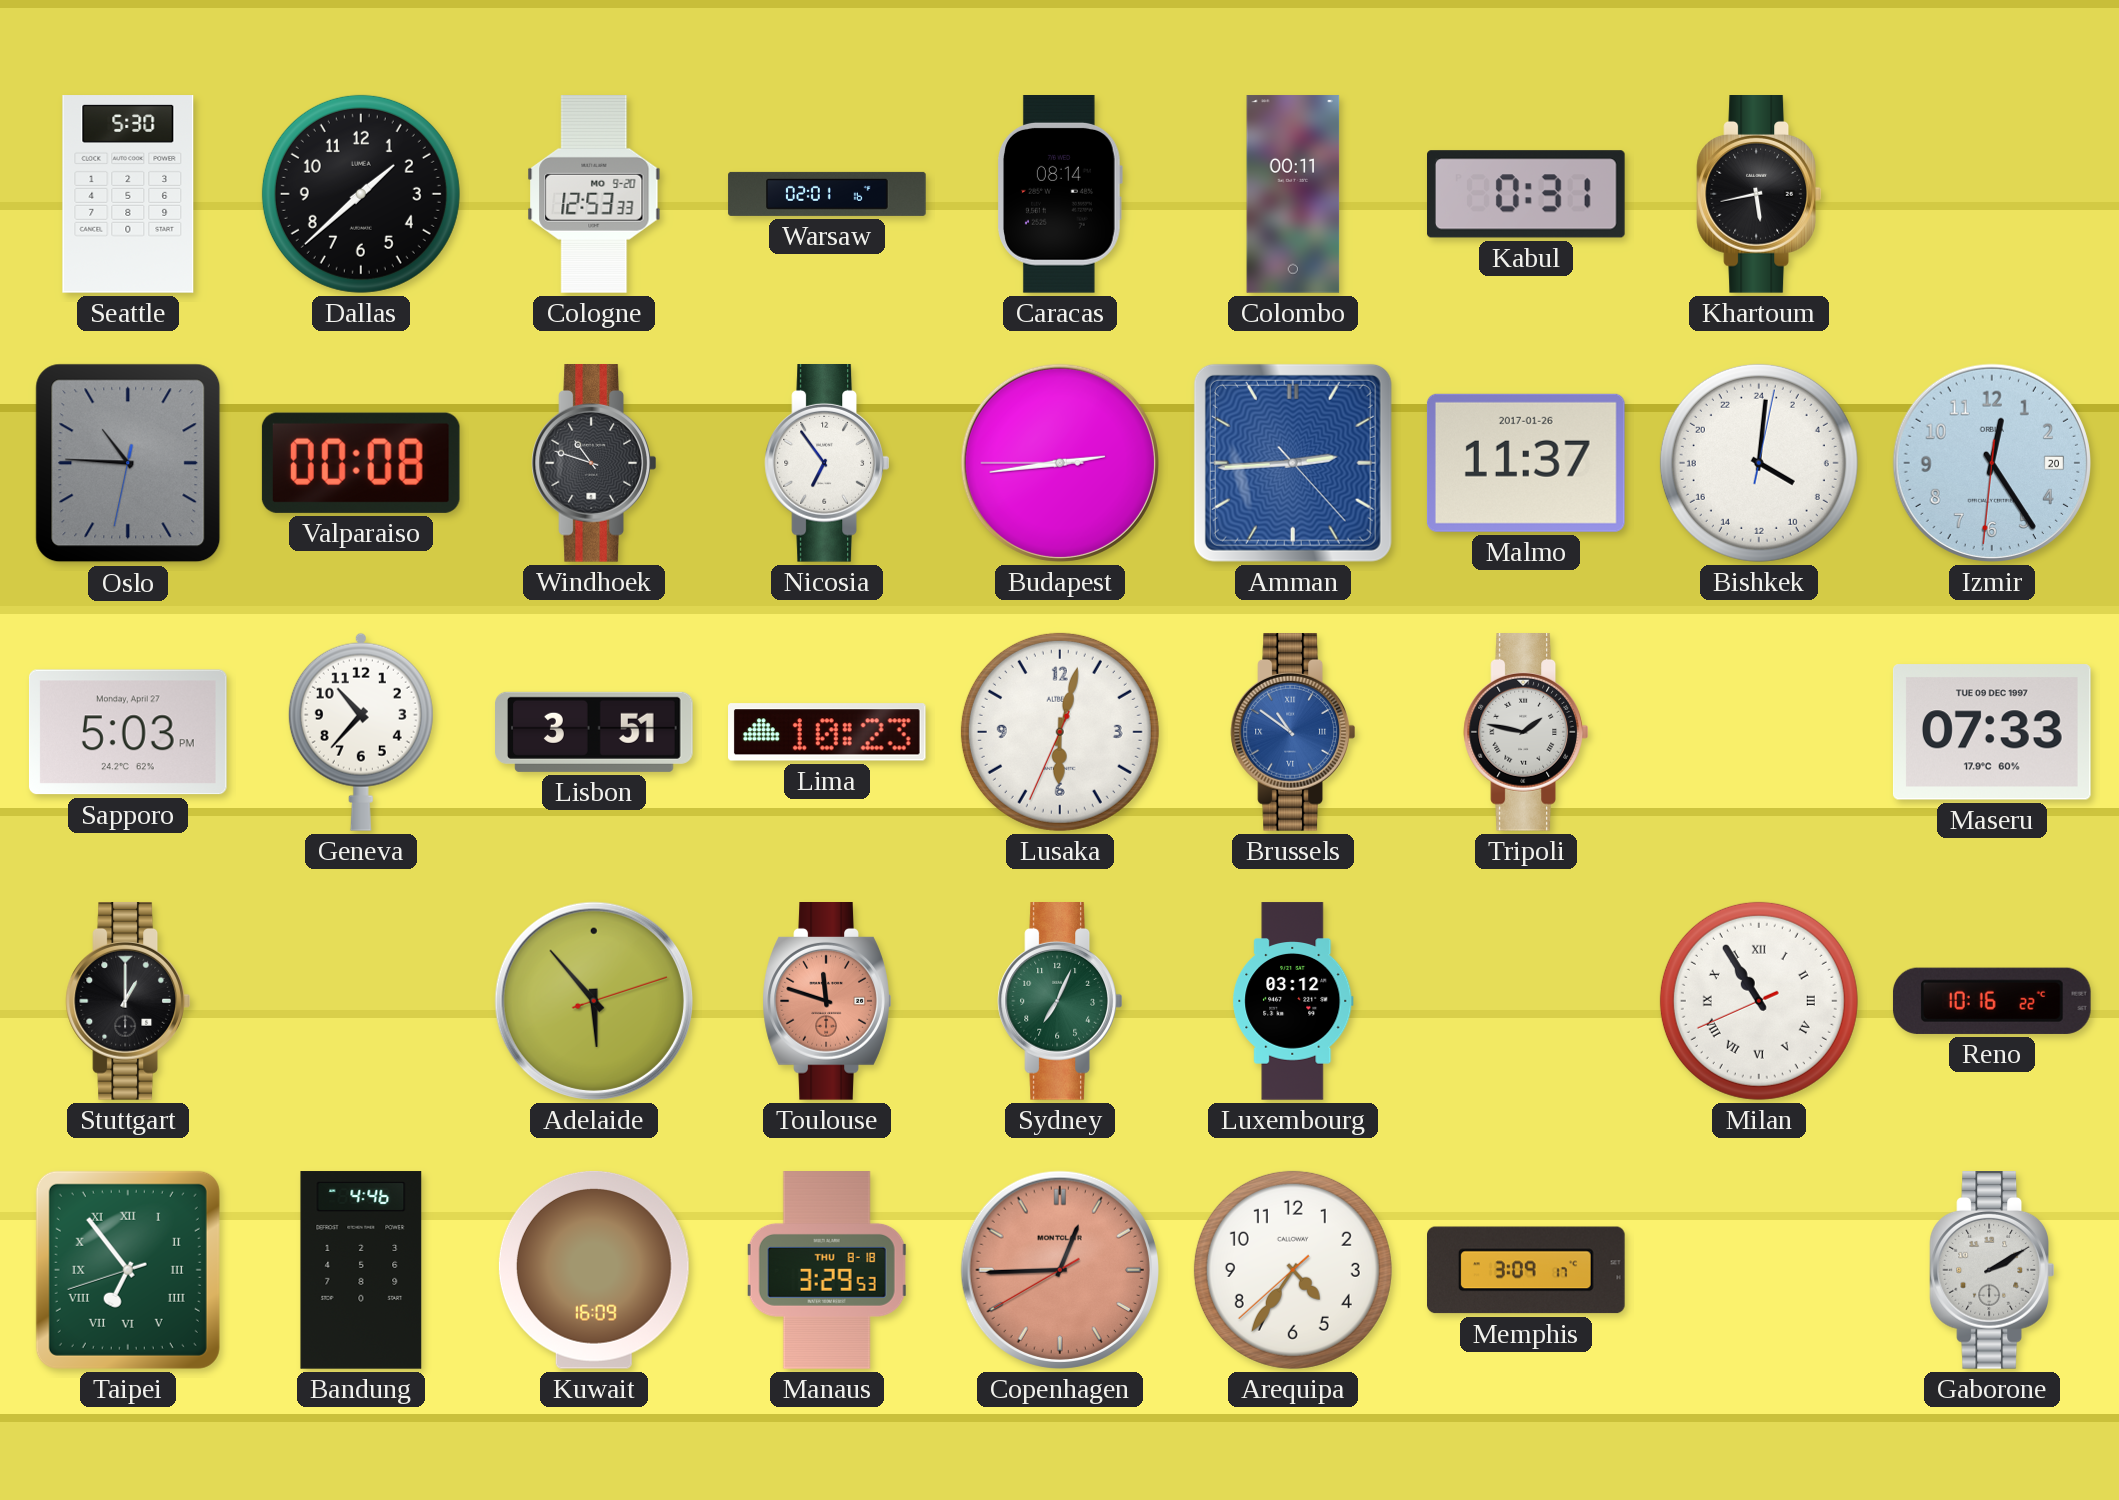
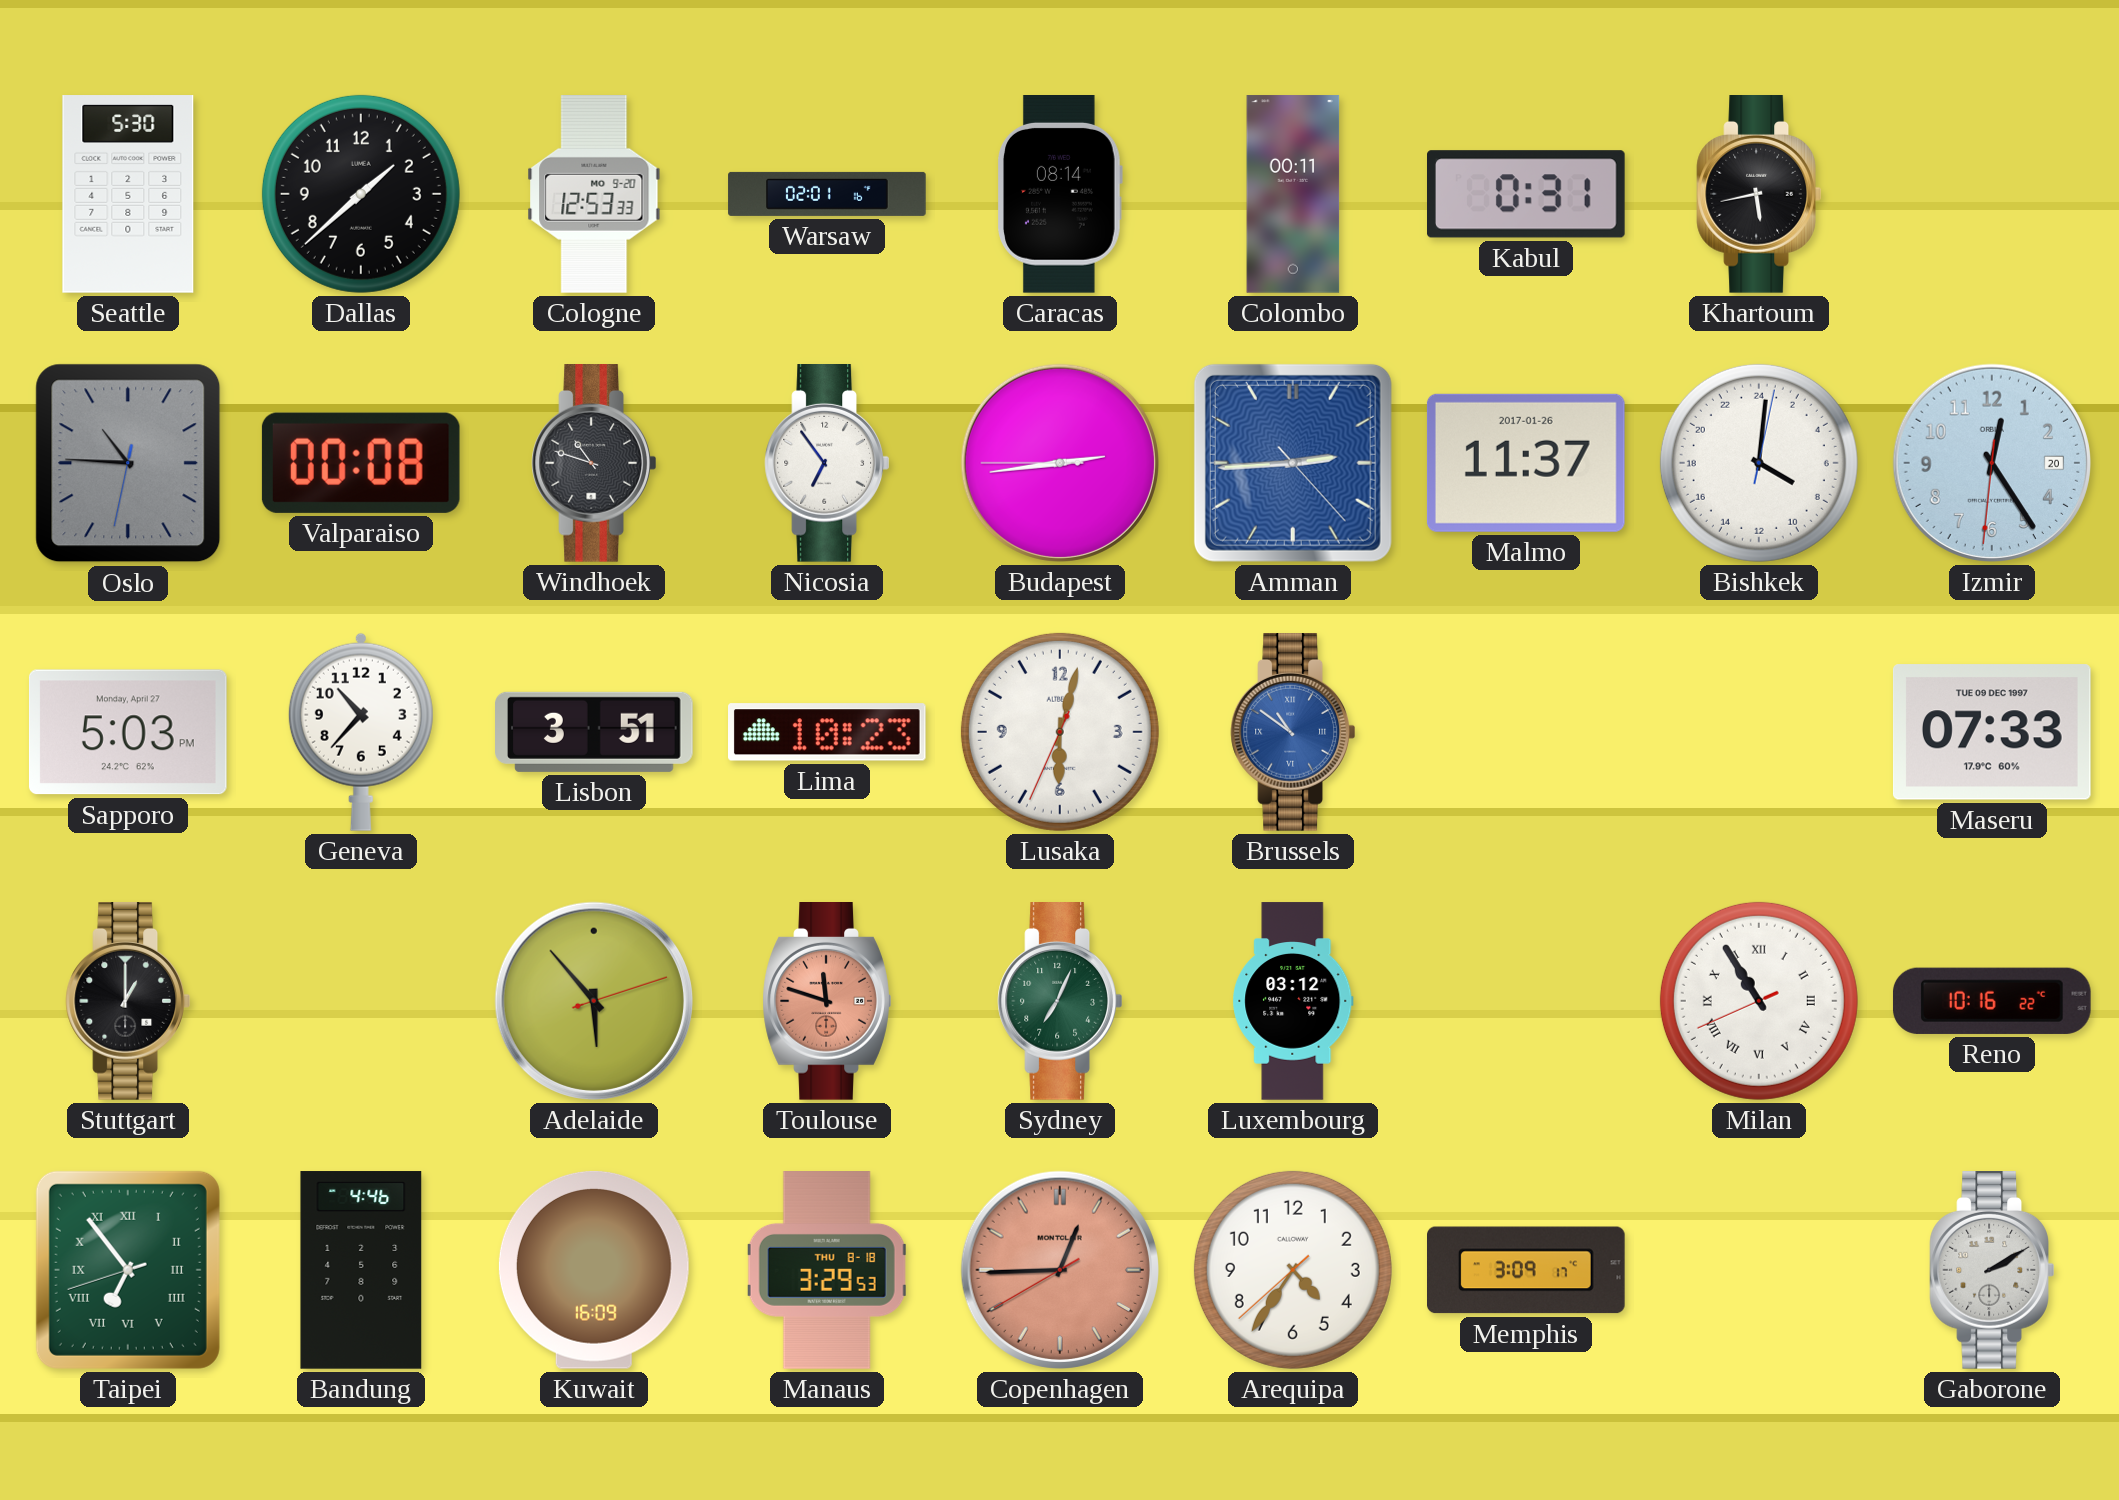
Tripoli: 1:47 -> none
